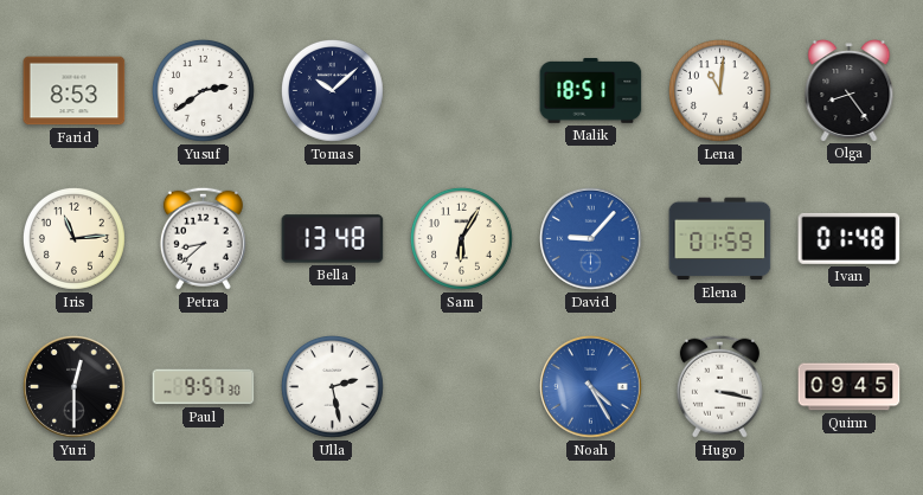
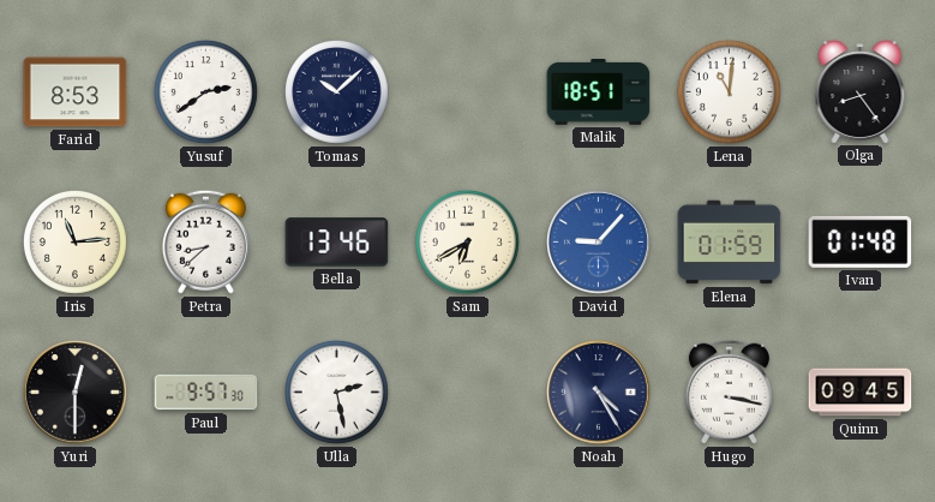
Bella: 13:48 -> 13:46
Sam: 6:05 -> 6:40
Noah dial: blue -> navy
